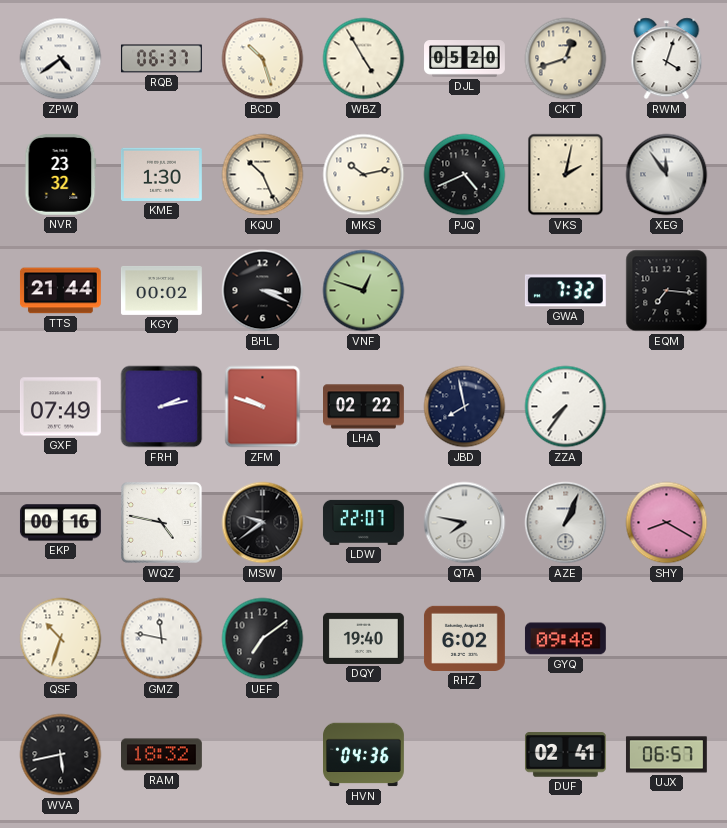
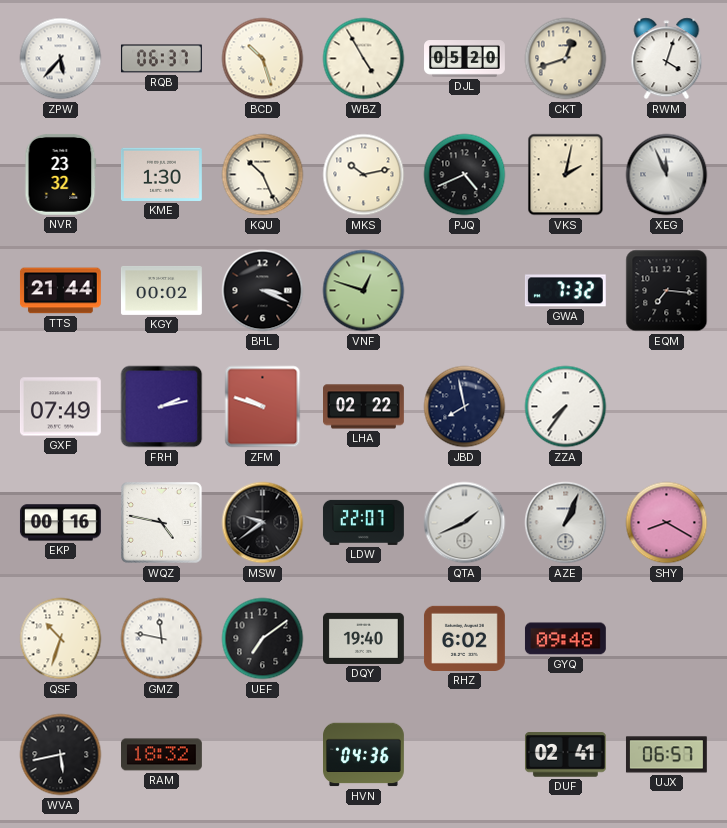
ZPW: 4:39 -> 5:37
XEG: 11:54 -> 11:56
QTA: 7:47 -> 1:41
